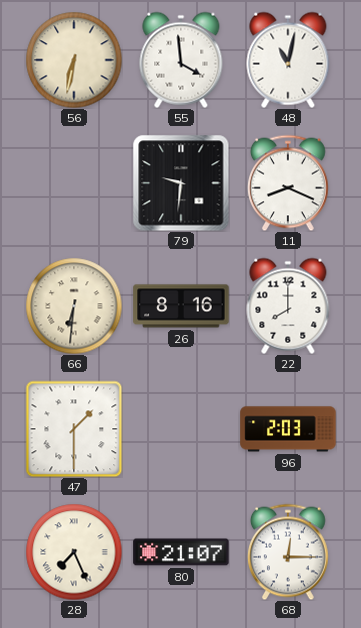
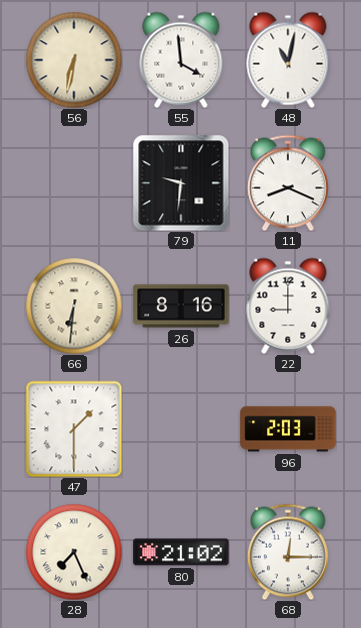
22: 8:00 -> 9:00
80: 21:07 -> 21:02
